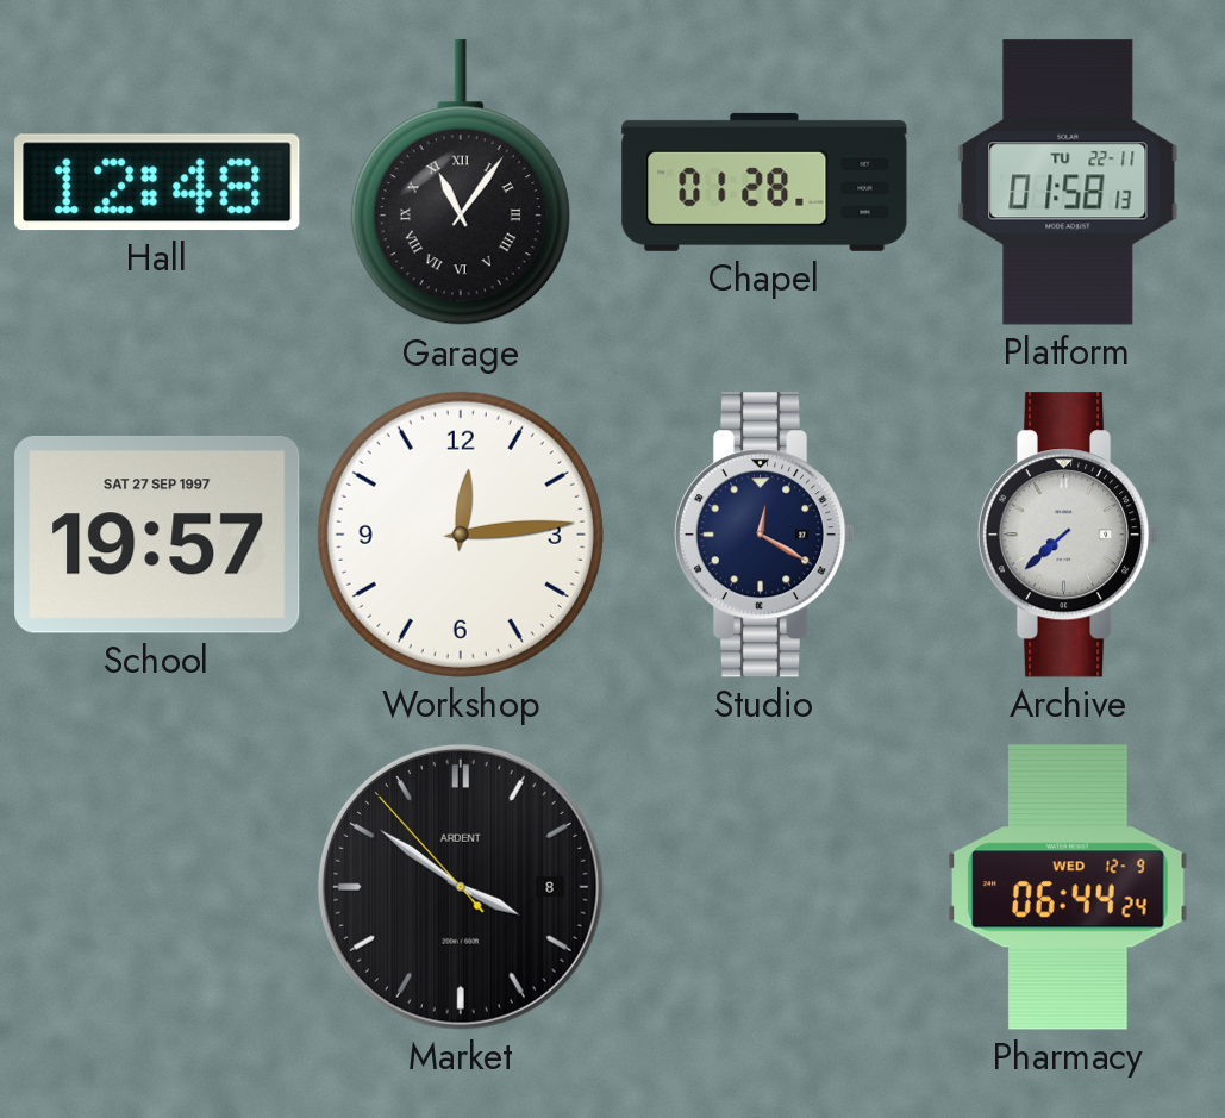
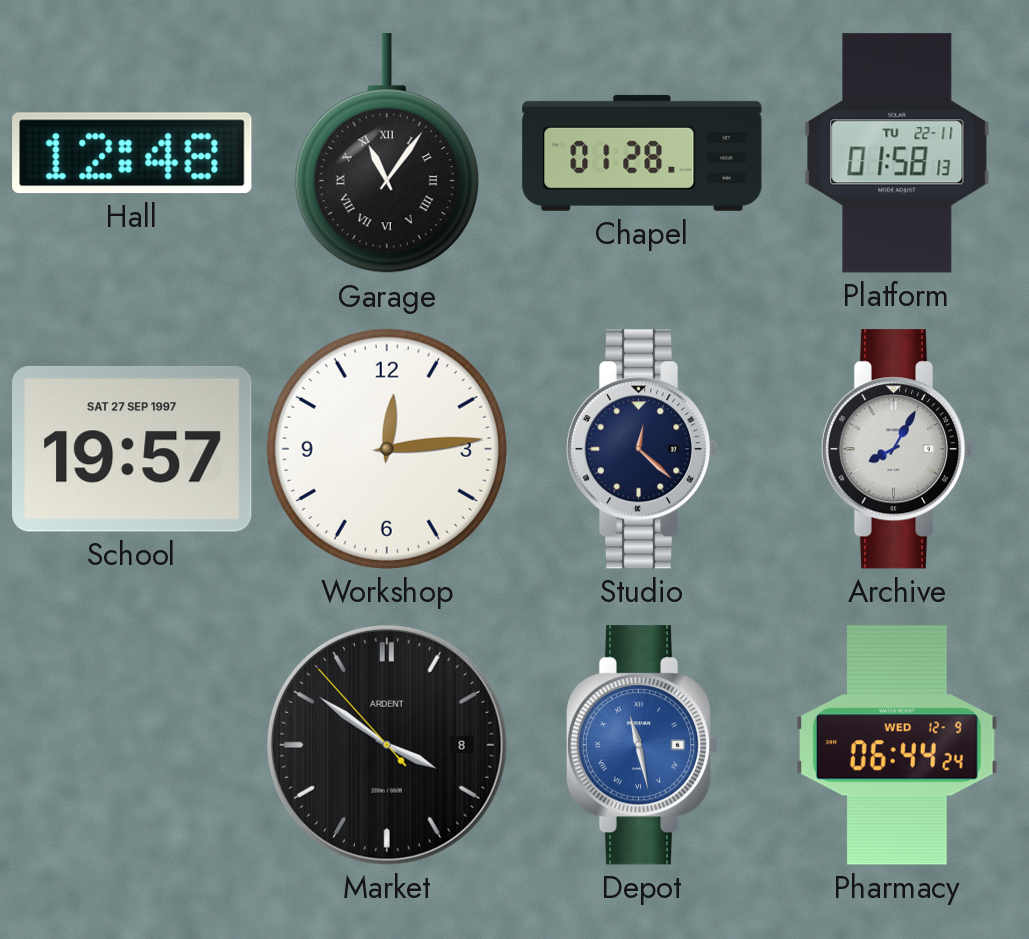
Studio: 12:20 -> 12:22
Archive: 7:38 -> 8:05
Depot: none -> 11:28
